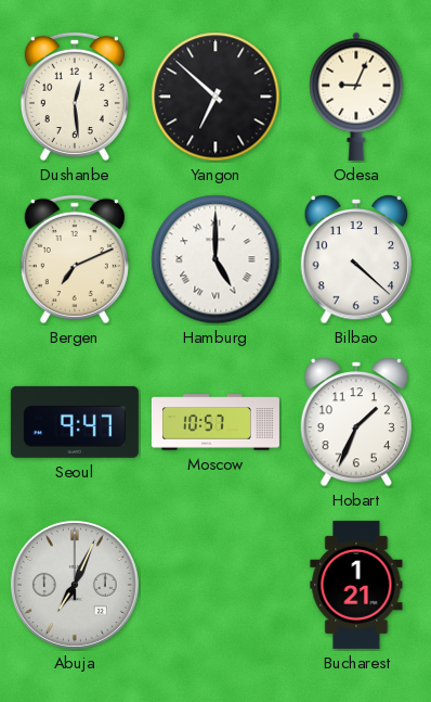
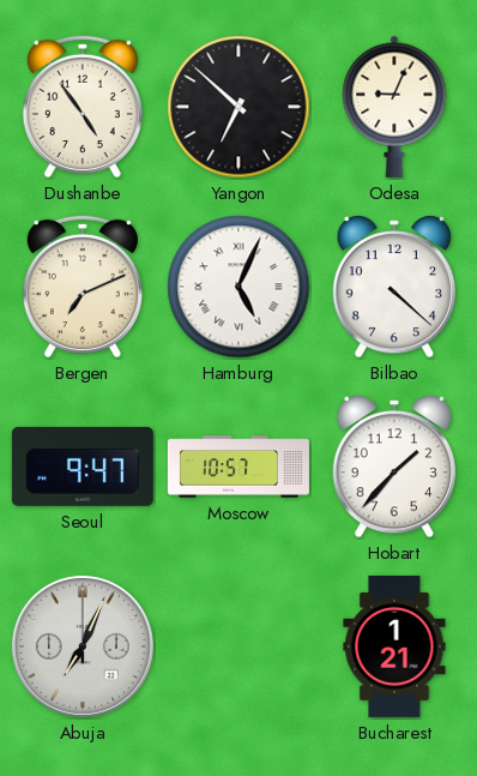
Dushanbe: 12:29 -> 4:54
Hamburg: 5:00 -> 5:04
Hobart: 1:34 -> 1:37
